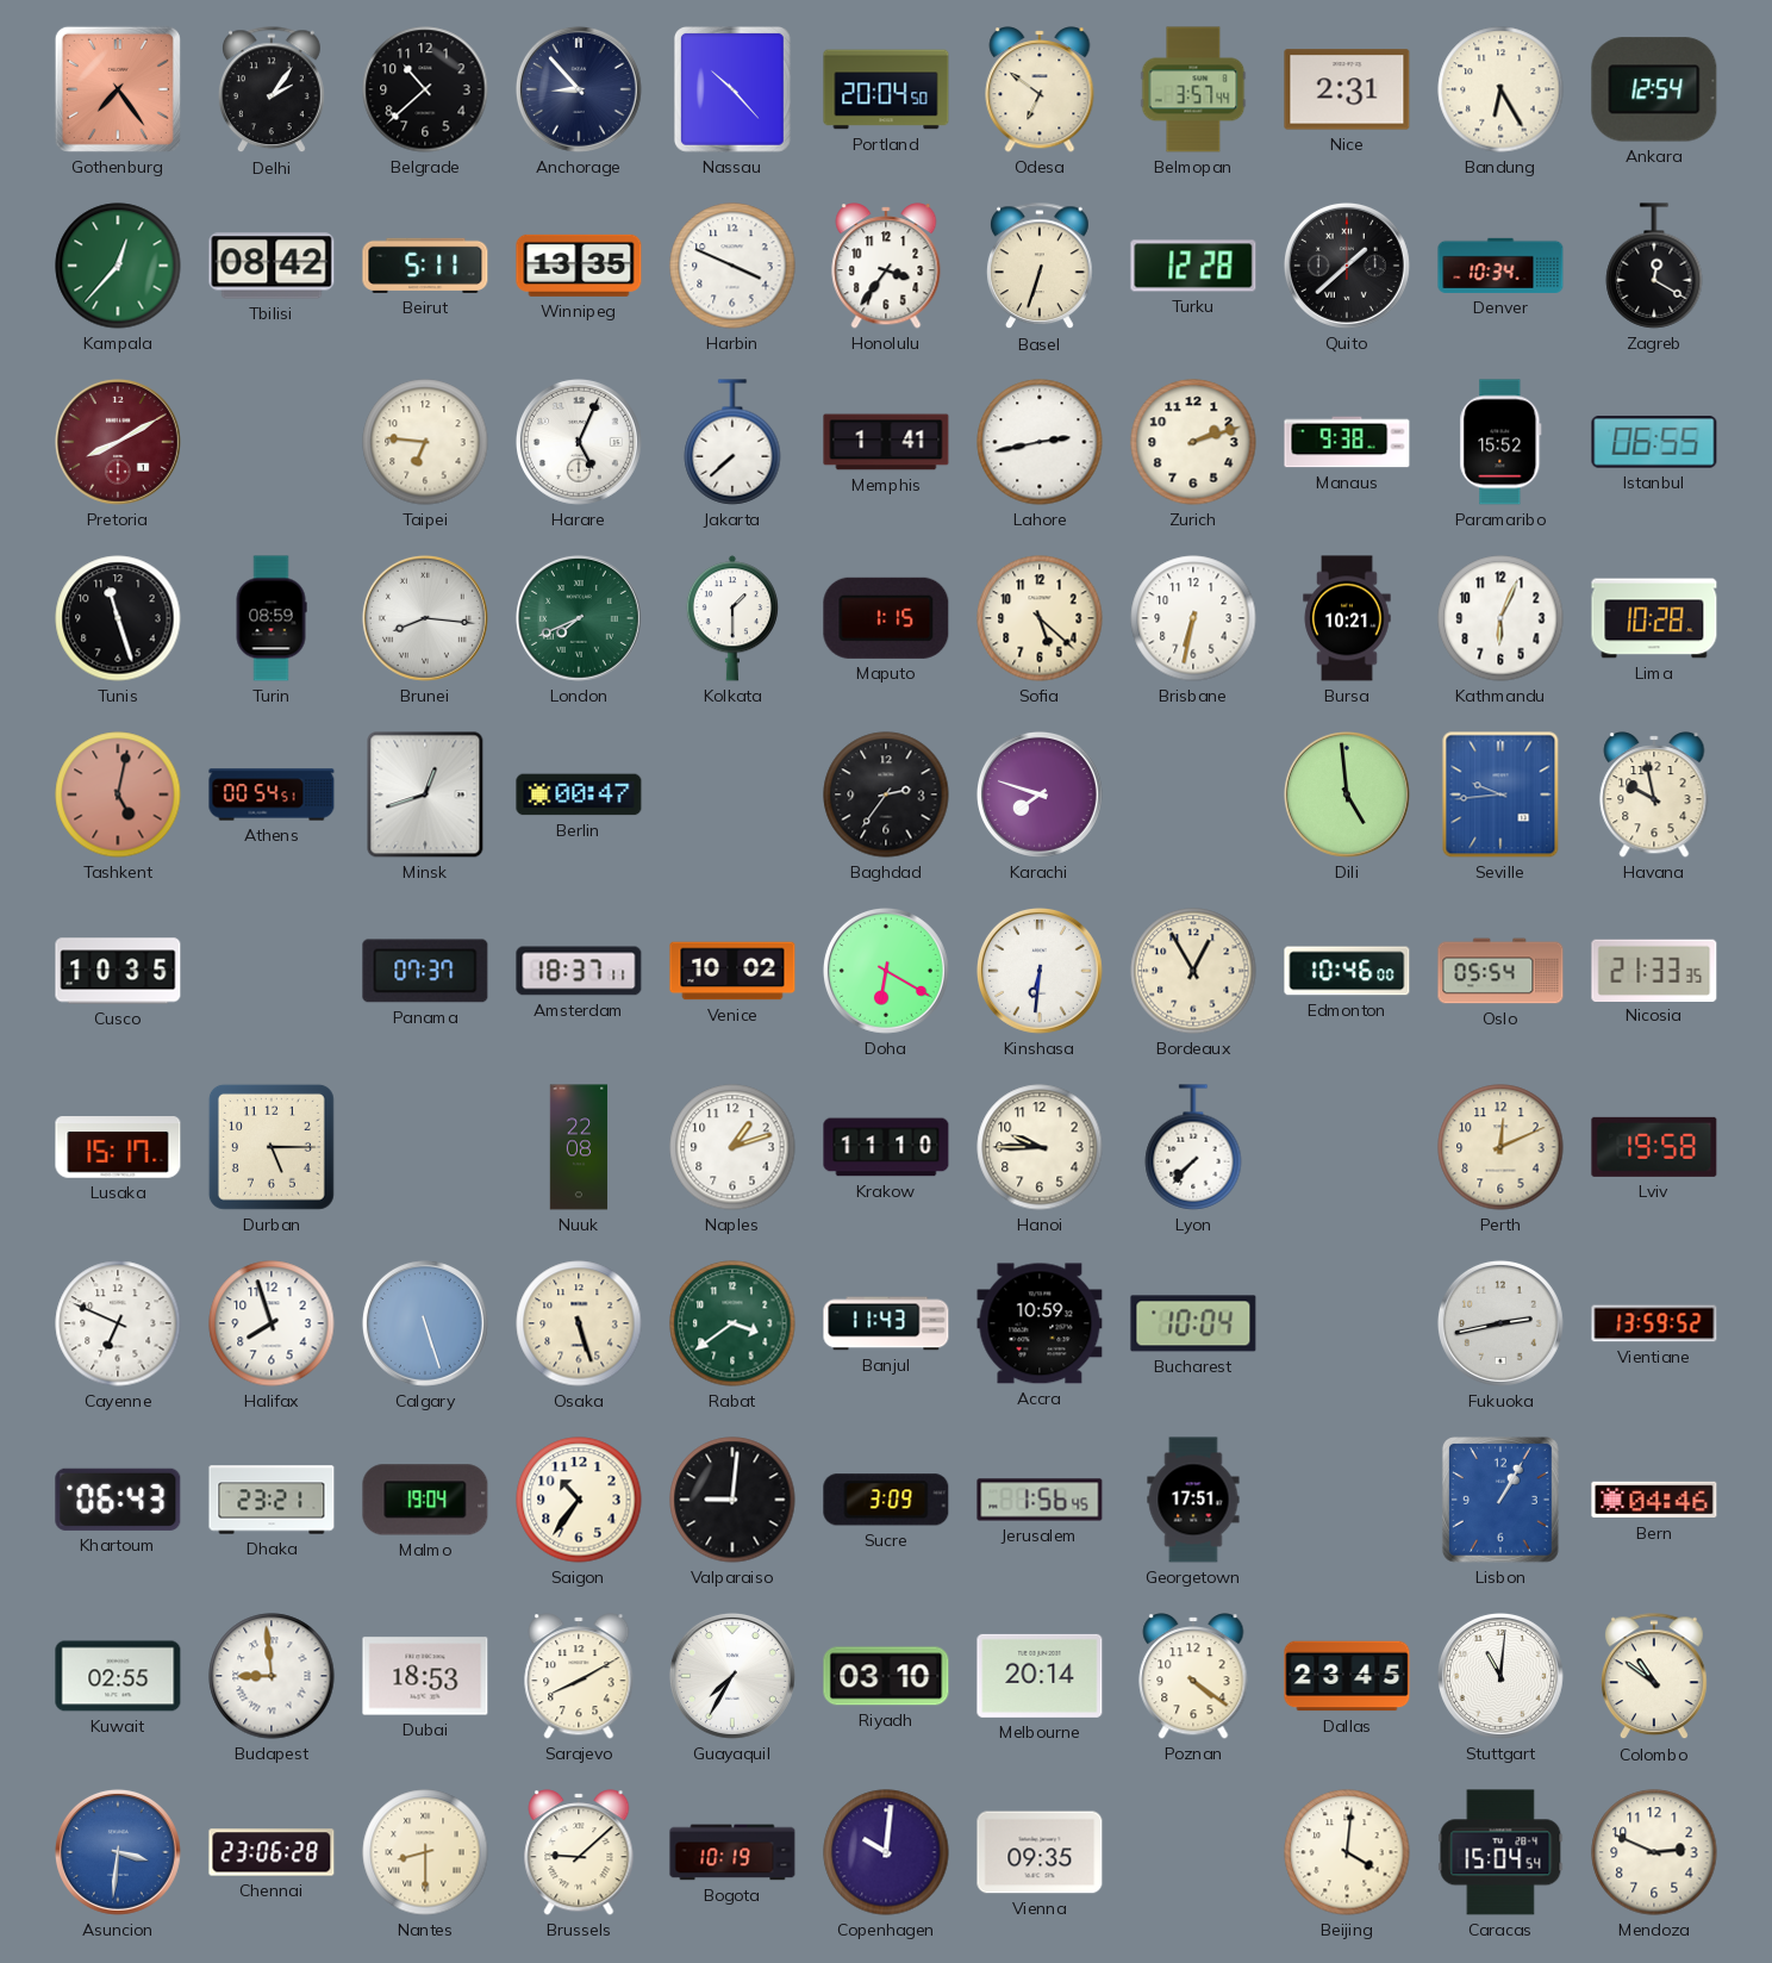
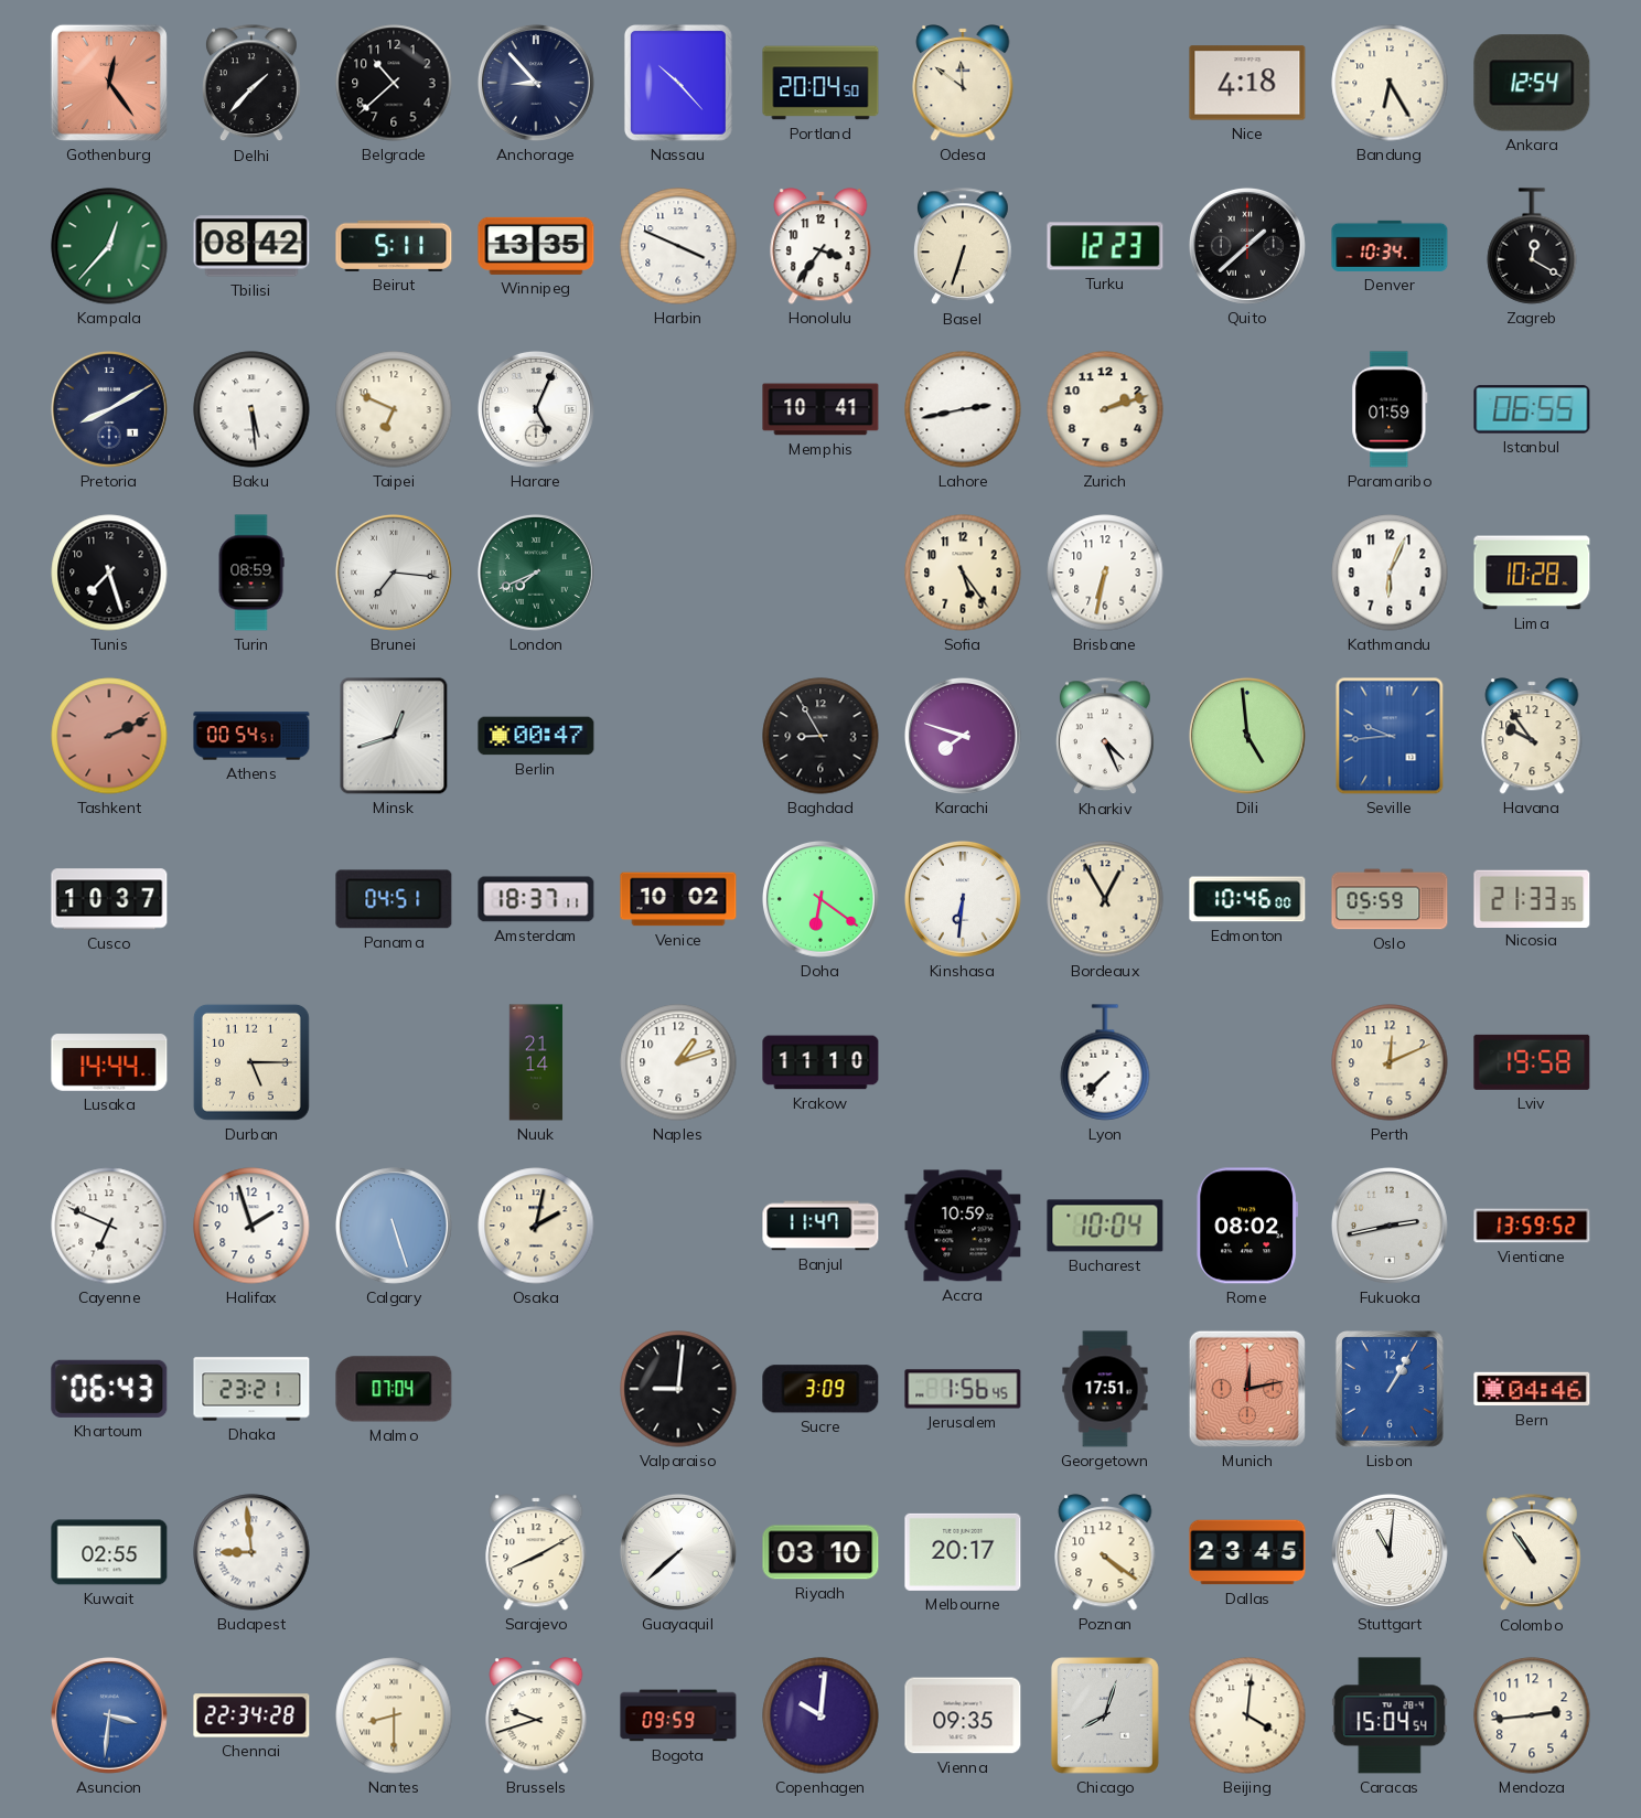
Gothenburg: 7:24 -> 12:24
Delhi: 2:06 -> 1:37
Odesa: 6:51 -> 11:51
Belmopan: 3:57 -> none
Nice: 2:31 -> 4:18
Turku: 12:28 -> 12:23
Pretoria dial: burgundy -> navy
Baku: none -> 5:29
Taipei: 6:46 -> 6:49
Jakarta: 7:38 -> none
Memphis: 1:41 -> 10:41
Manaus: 9:38 -> none
Paramaribo: 15:52 -> 01:59
Tunis: 11:27 -> 7:27
Brunei: 8:16 -> 7:16
Kolkata: 1:30 -> none
Maputo: 1:15 -> none
Sofia: 5:22 -> 5:24
Bursa: 10:21 -> none
Tashkent: 5:02 -> 2:11
Baghdad: 2:36 -> 8:55
Kharkiv: none -> 4:26
Havana: 9:58 -> 9:54
Cusco: 10:35 -> 10:37
Panama: 07:37 -> 04:51
Doha: 6:20 -> 6:21
Oslo: 05:54 -> 05:59
Lusaka: 15:17 -> 14:44
Nuuk: 22:08 -> 21:14
Hanoi: 9:45 -> none
Halifax: 7:57 -> 1:57
Osaka: 5:27 -> 2:02
Rabat: 3:39 -> none
Banjul: 11:43 -> 11:47
Rome: none -> 08:02
Malmo: 19:04 -> 07:04
Saigon: 10:36 -> none
Munich: none -> 12:13
Dubai: 18:53 -> none
Guayaquil: 7:35 -> 7:38
Melbourne: 20:14 -> 20:17
Colombo: 10:51 -> 10:54
Chennai: 23:06 -> 22:34
Brussels: 9:08 -> 9:42
Bogota: 10:19 -> 09:59
Chicago: none -> 8:03
Mendoza: 2:49 -> 2:44
